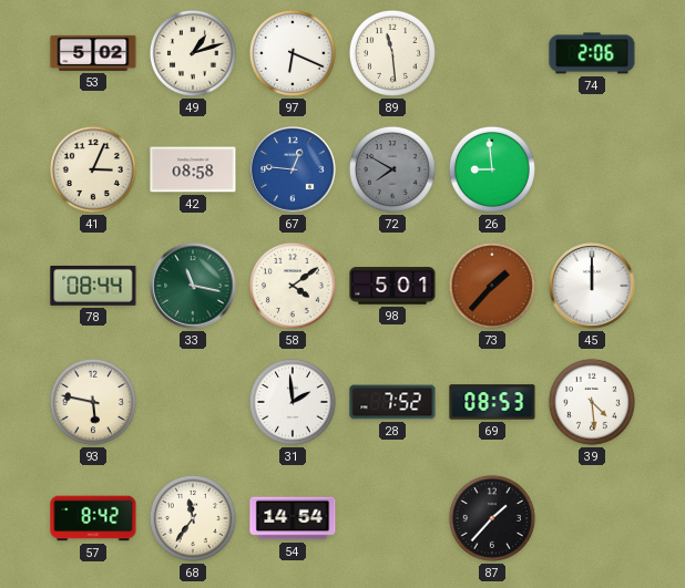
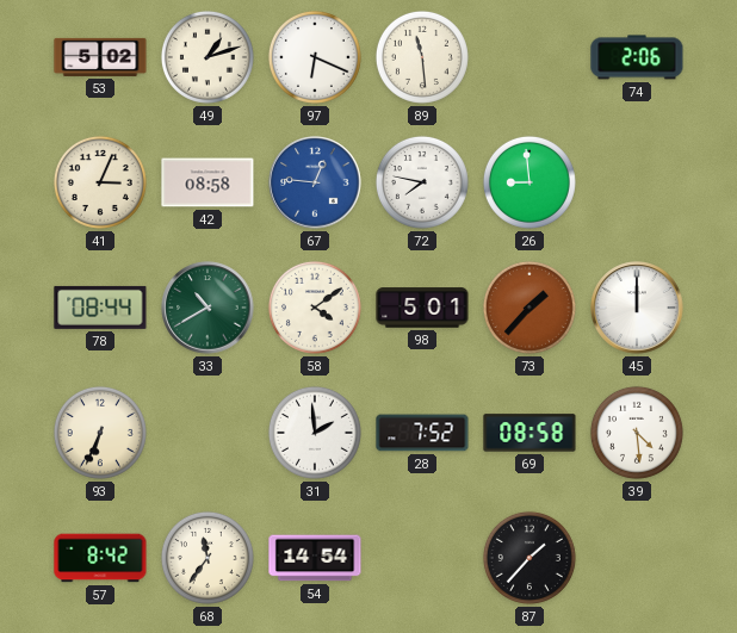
72: 7:50 -> 7:47
72 dial: grey -> white
33: 11:17 -> 10:40
93: 5:47 -> 6:34
69: 08:53 -> 08:58
